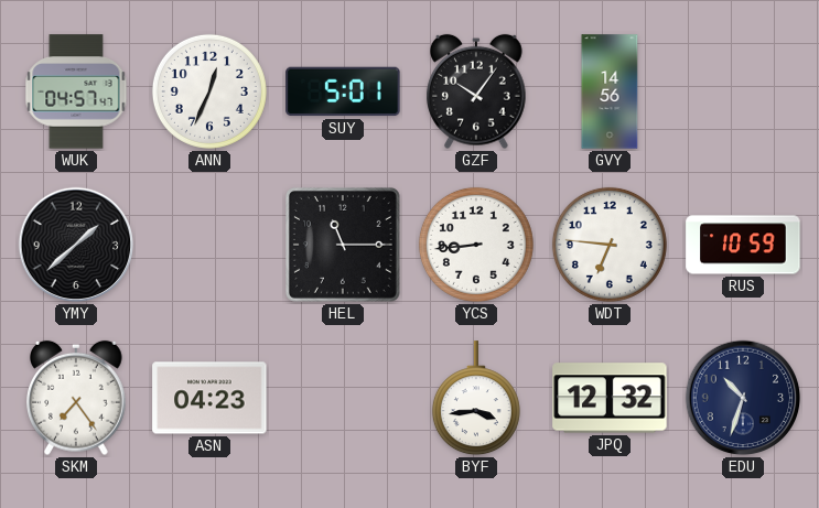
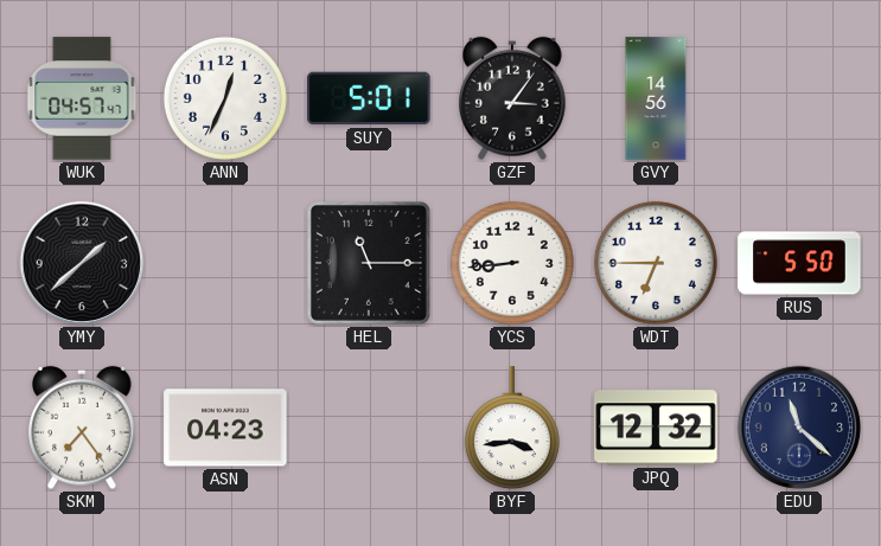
GZF: 10:06 -> 3:06
WDT: 6:46 -> 6:45
RUS: 10:59 -> 5:50
EDU: 10:33 -> 11:22
